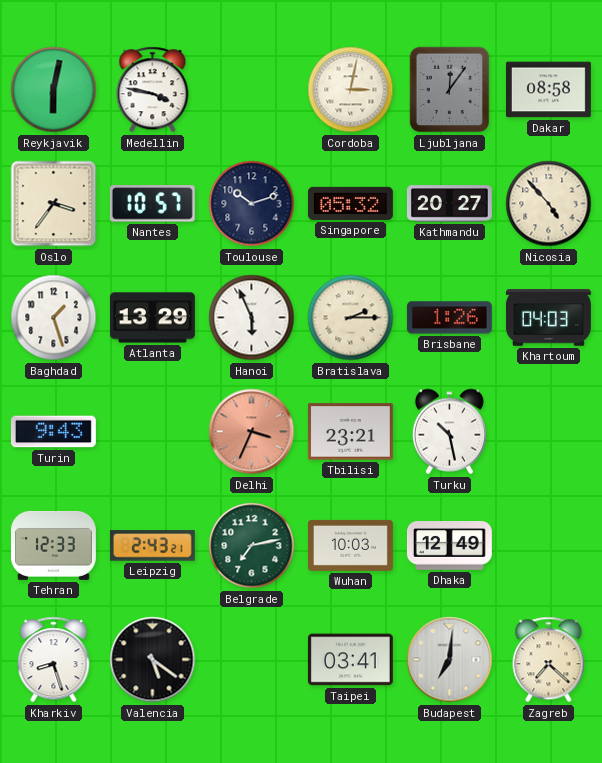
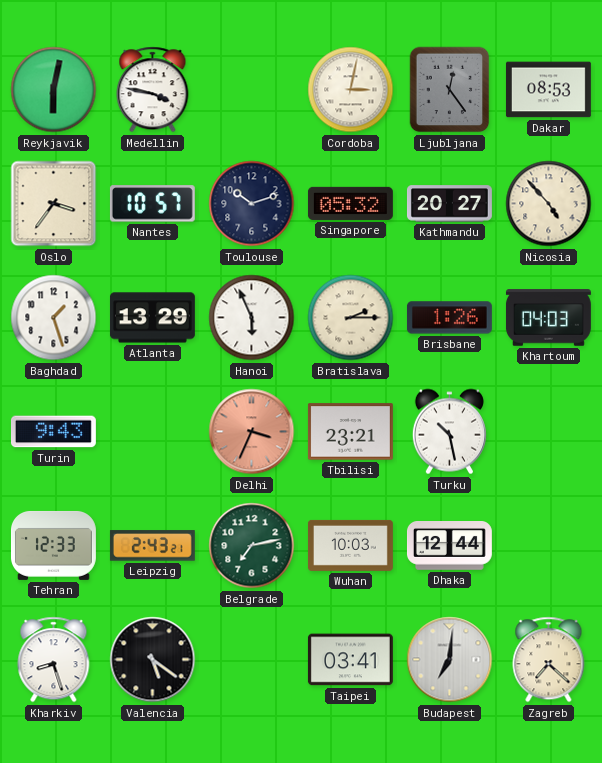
Ljubljana: 12:06 -> 12:24
Dakar: 08:58 -> 08:53
Dhaka: 12:49 -> 12:44
